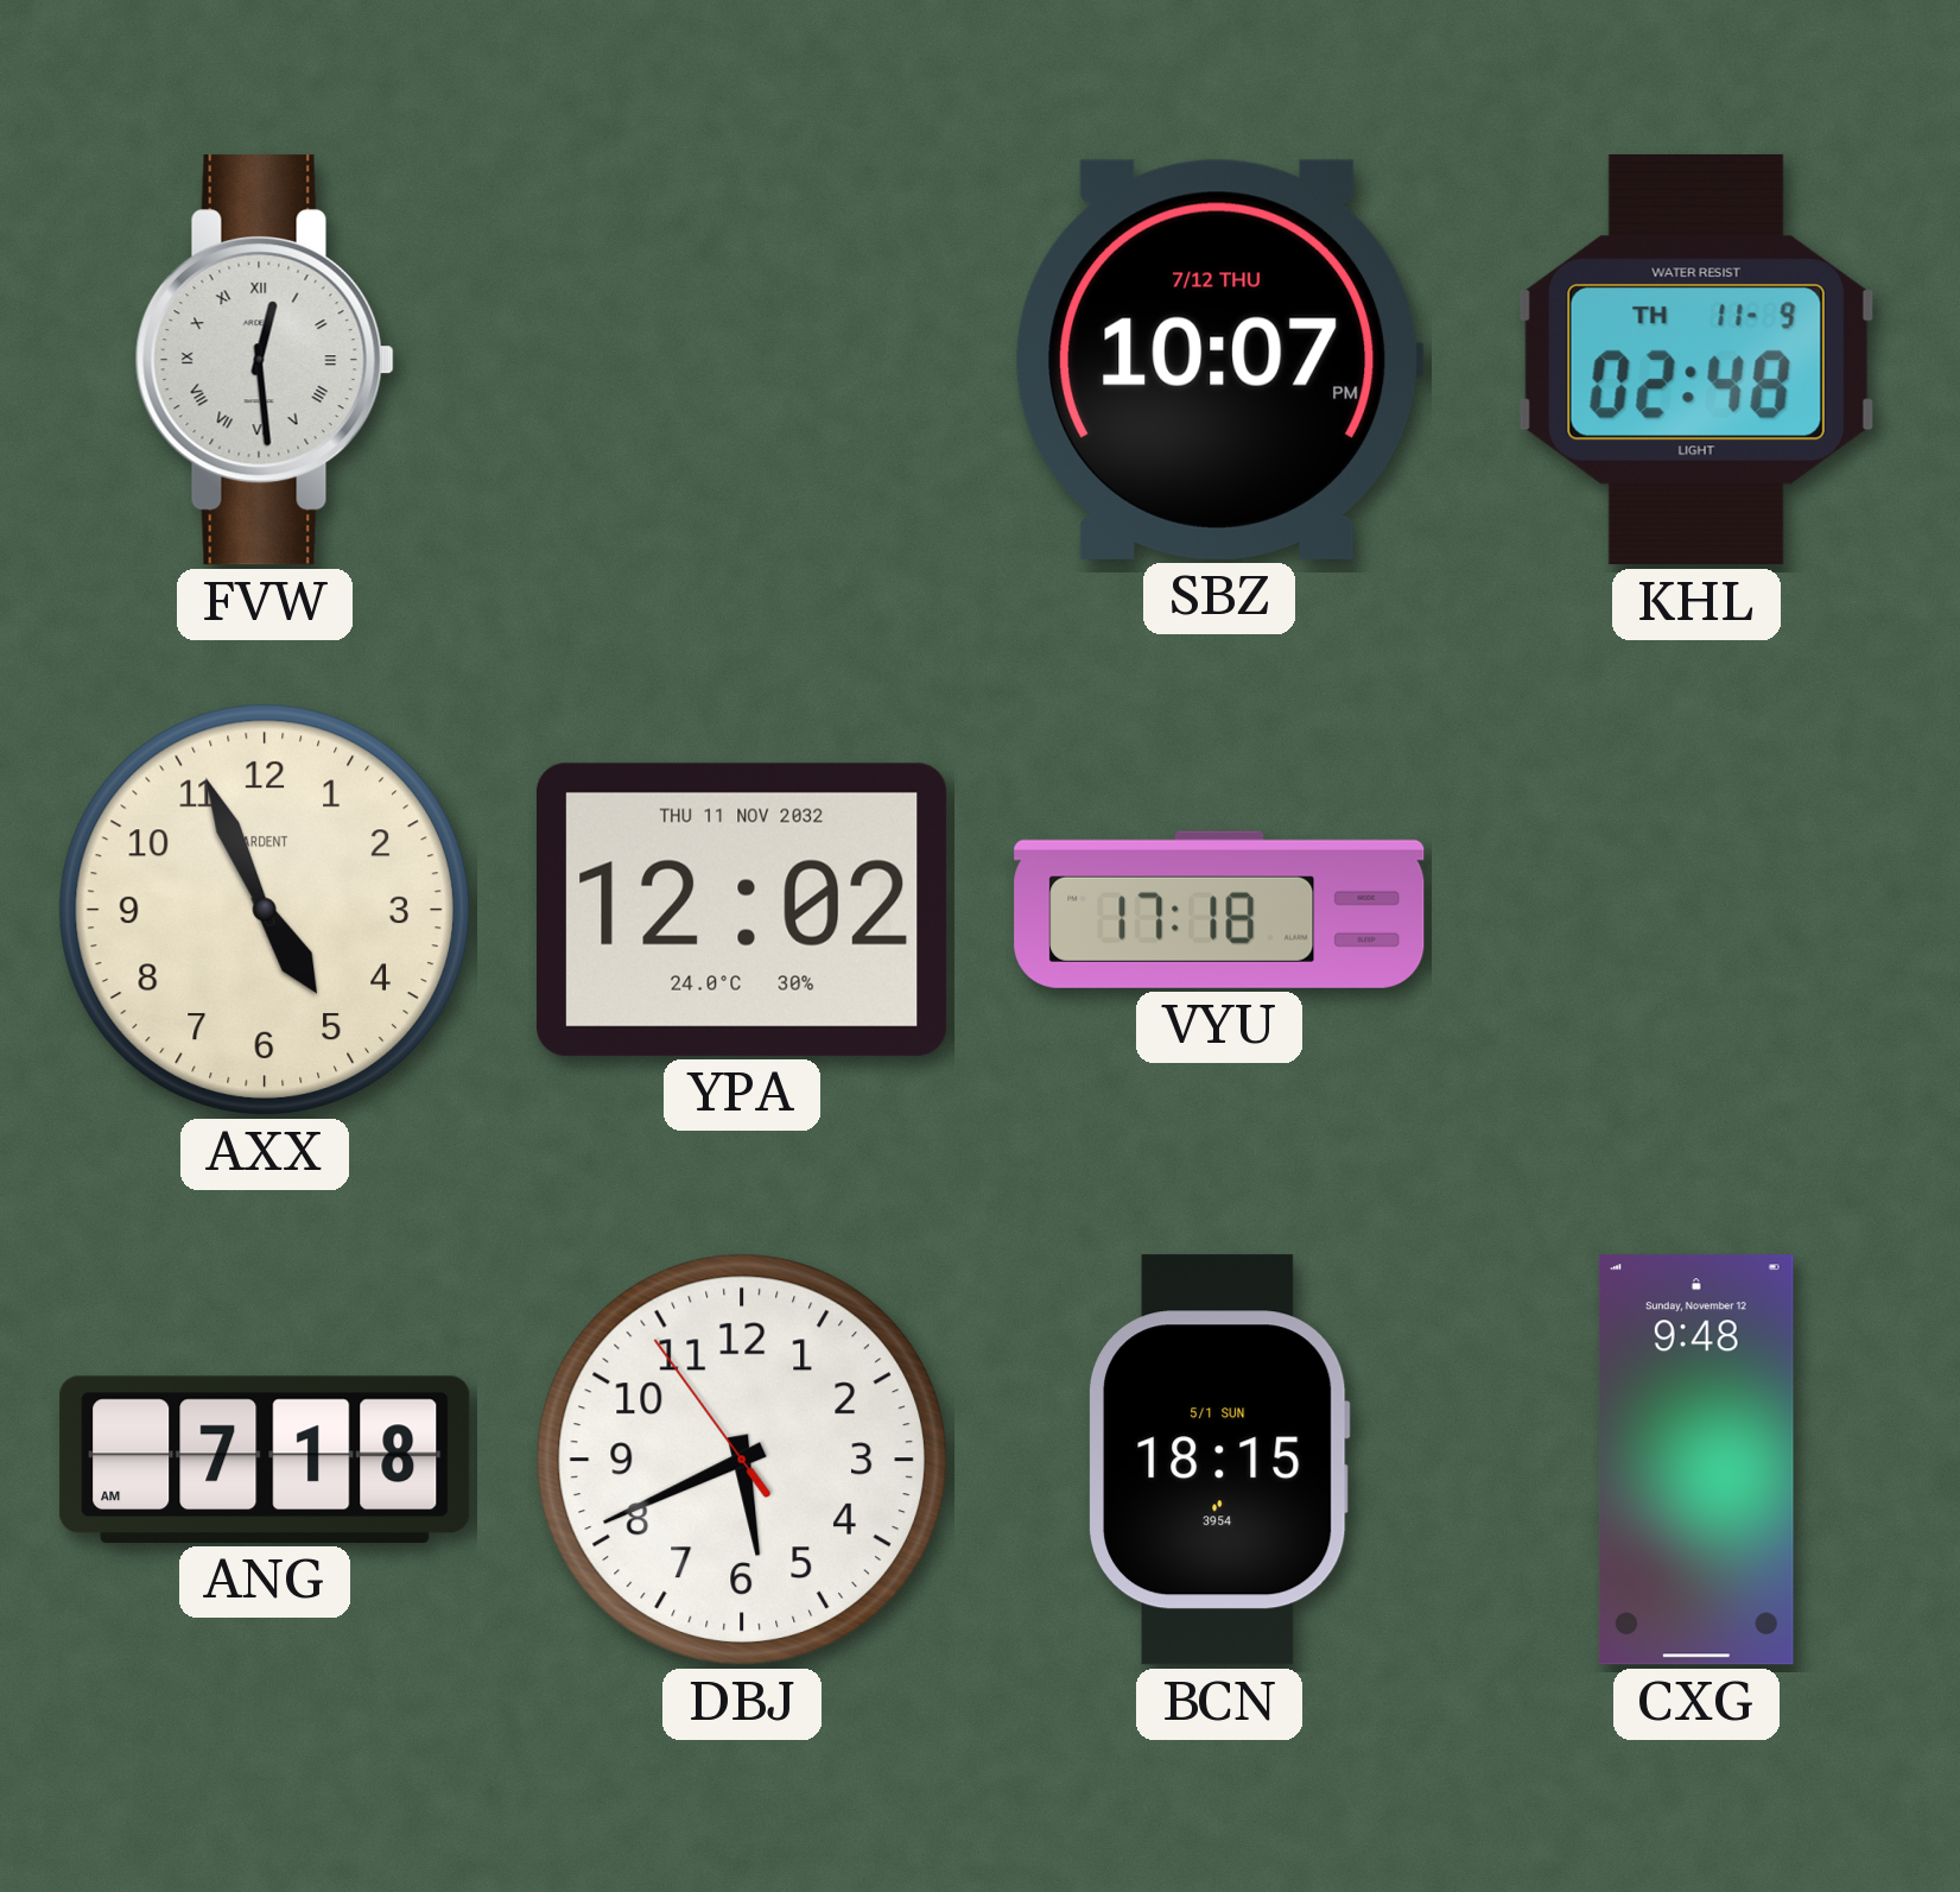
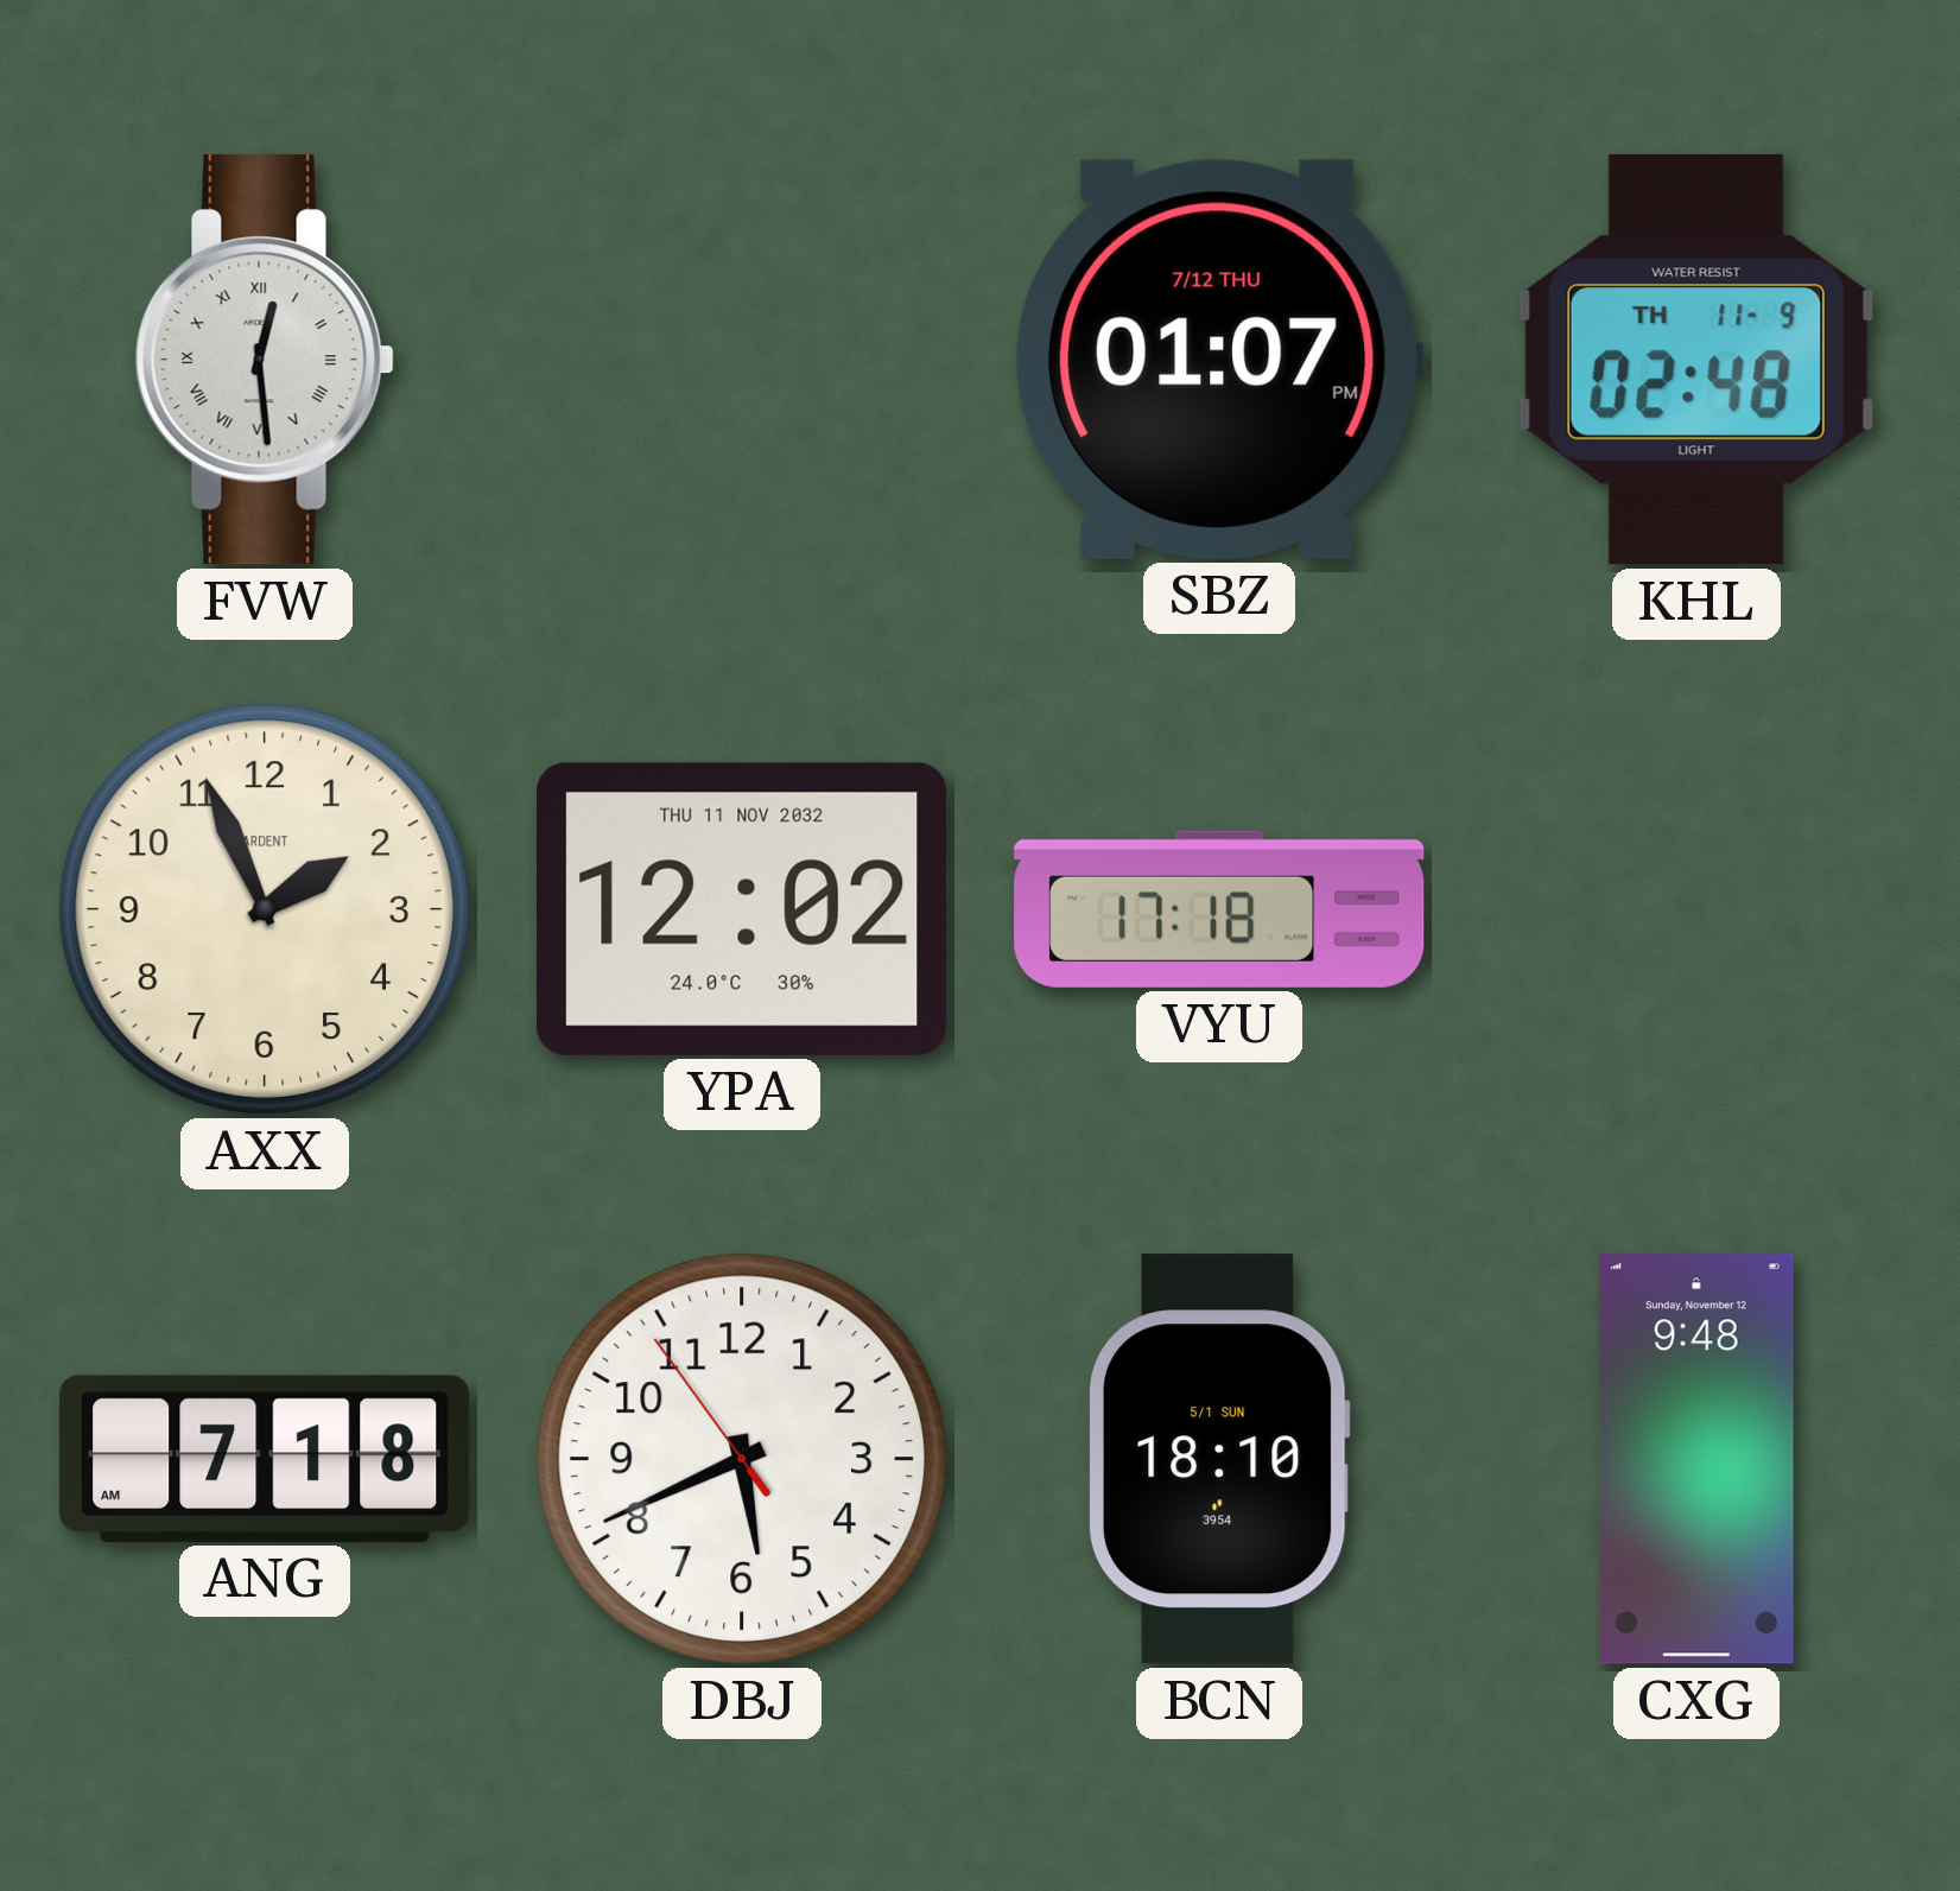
SBZ: 10:07 -> 01:07
AXX: 4:56 -> 1:56
BCN: 18:15 -> 18:10
